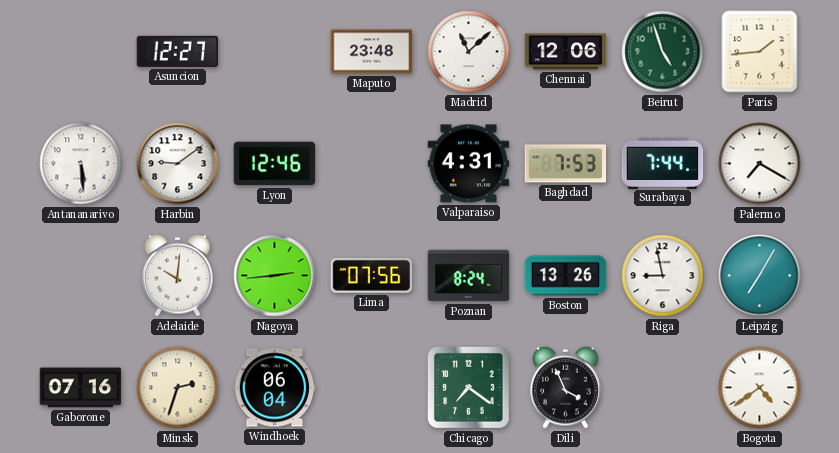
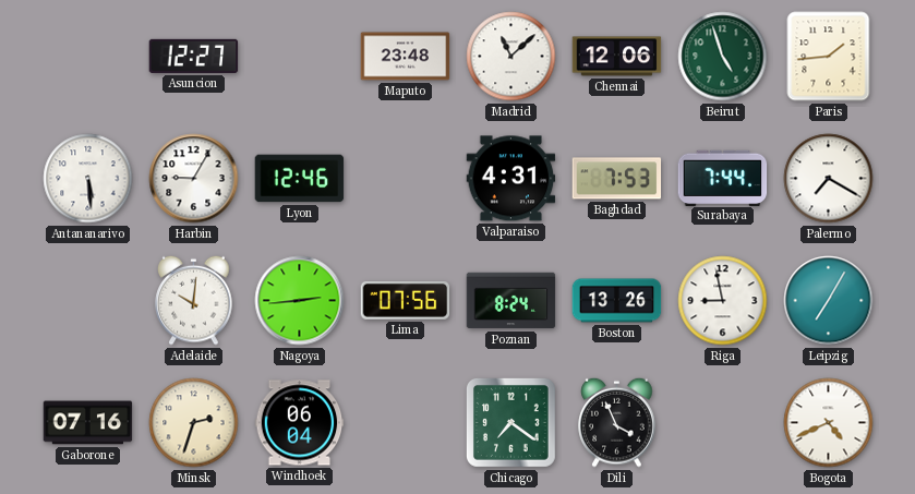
Harbin: 9:09 -> 9:05
Bogota: 4:39 -> 4:41
